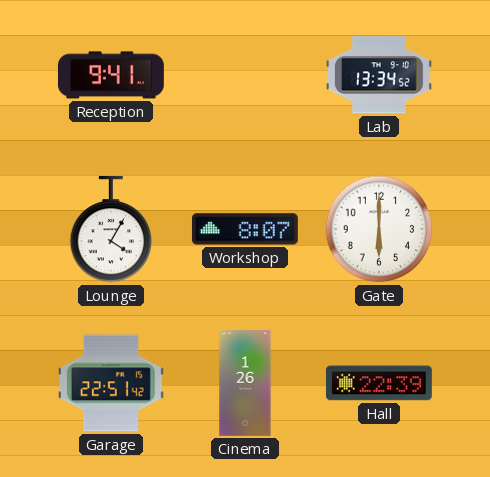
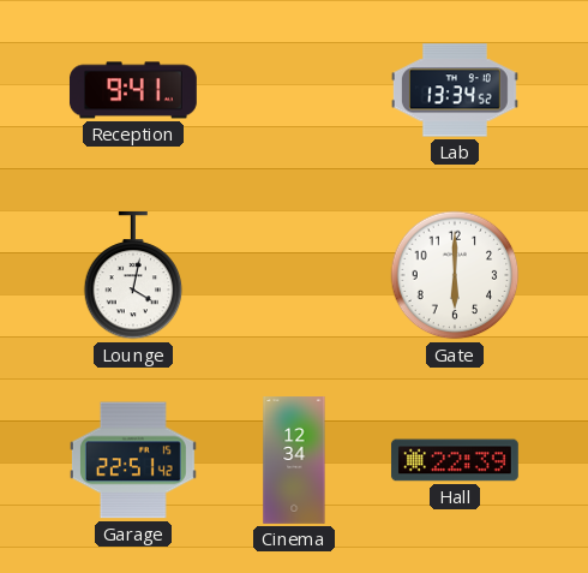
Lounge: 4:05 -> 4:02
Workshop: 8:07 -> none
Cinema: 1:26 -> 12:34
